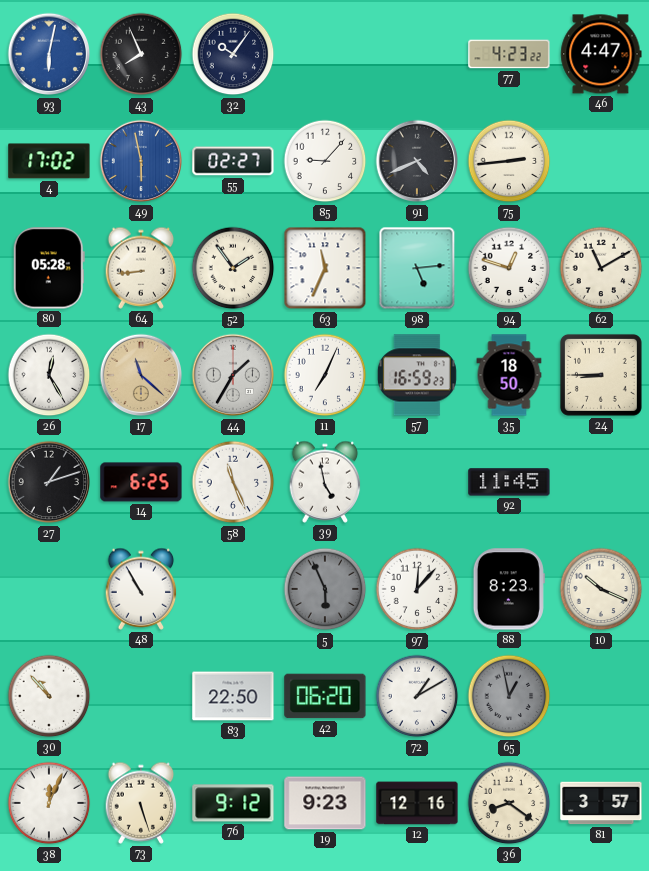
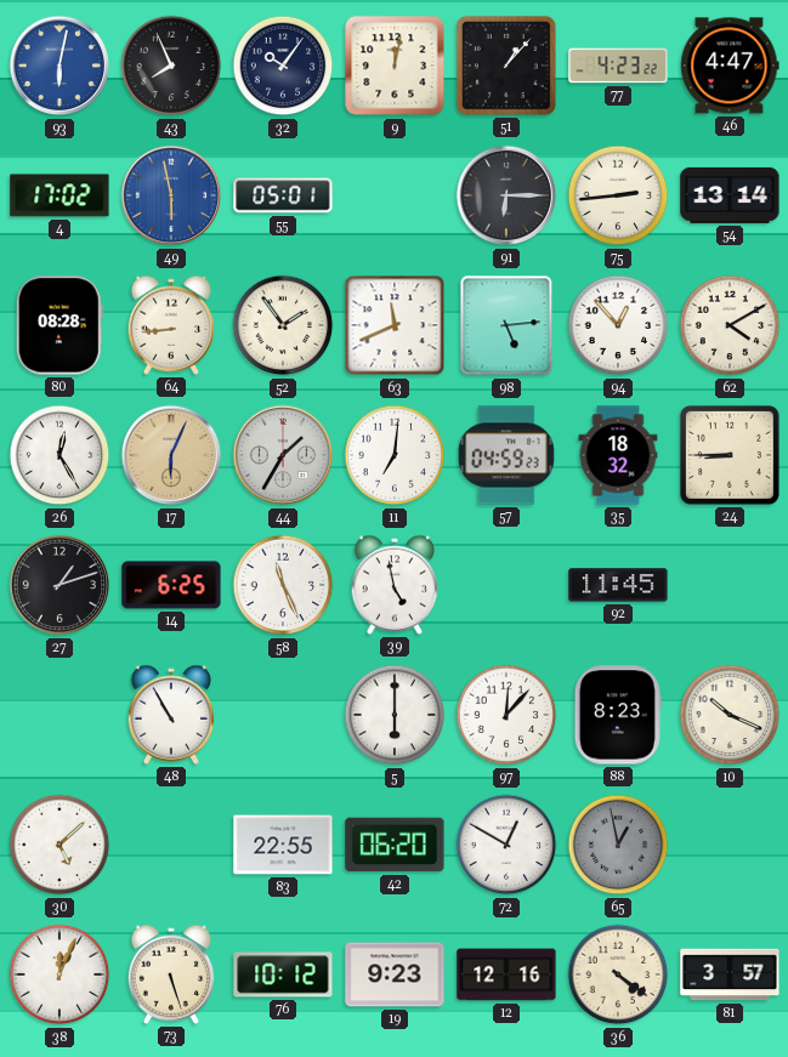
9: none -> 12:02
51: none -> 1:07
55: 02:27 -> 05:01
85: 9:07 -> none
91: 4:41 -> 6:15
54: none -> 13:14
80: 05:28 -> 08:28
63: 11:34 -> 11:41
94: 12:48 -> 12:53
62: 11:10 -> 4:10
17: 11:22 -> 6:04
11: 7:04 -> 7:01
57: 16:59 -> 04:59
35: 18:50 -> 18:32
5: 5:56 -> 6:00
5 dial: grey -> white
30: 10:53 -> 5:08
83: 22:50 -> 22:55
72: 1:10 -> 12:50
76: 9:12 -> 10:12
36: 8:21 -> 4:21
